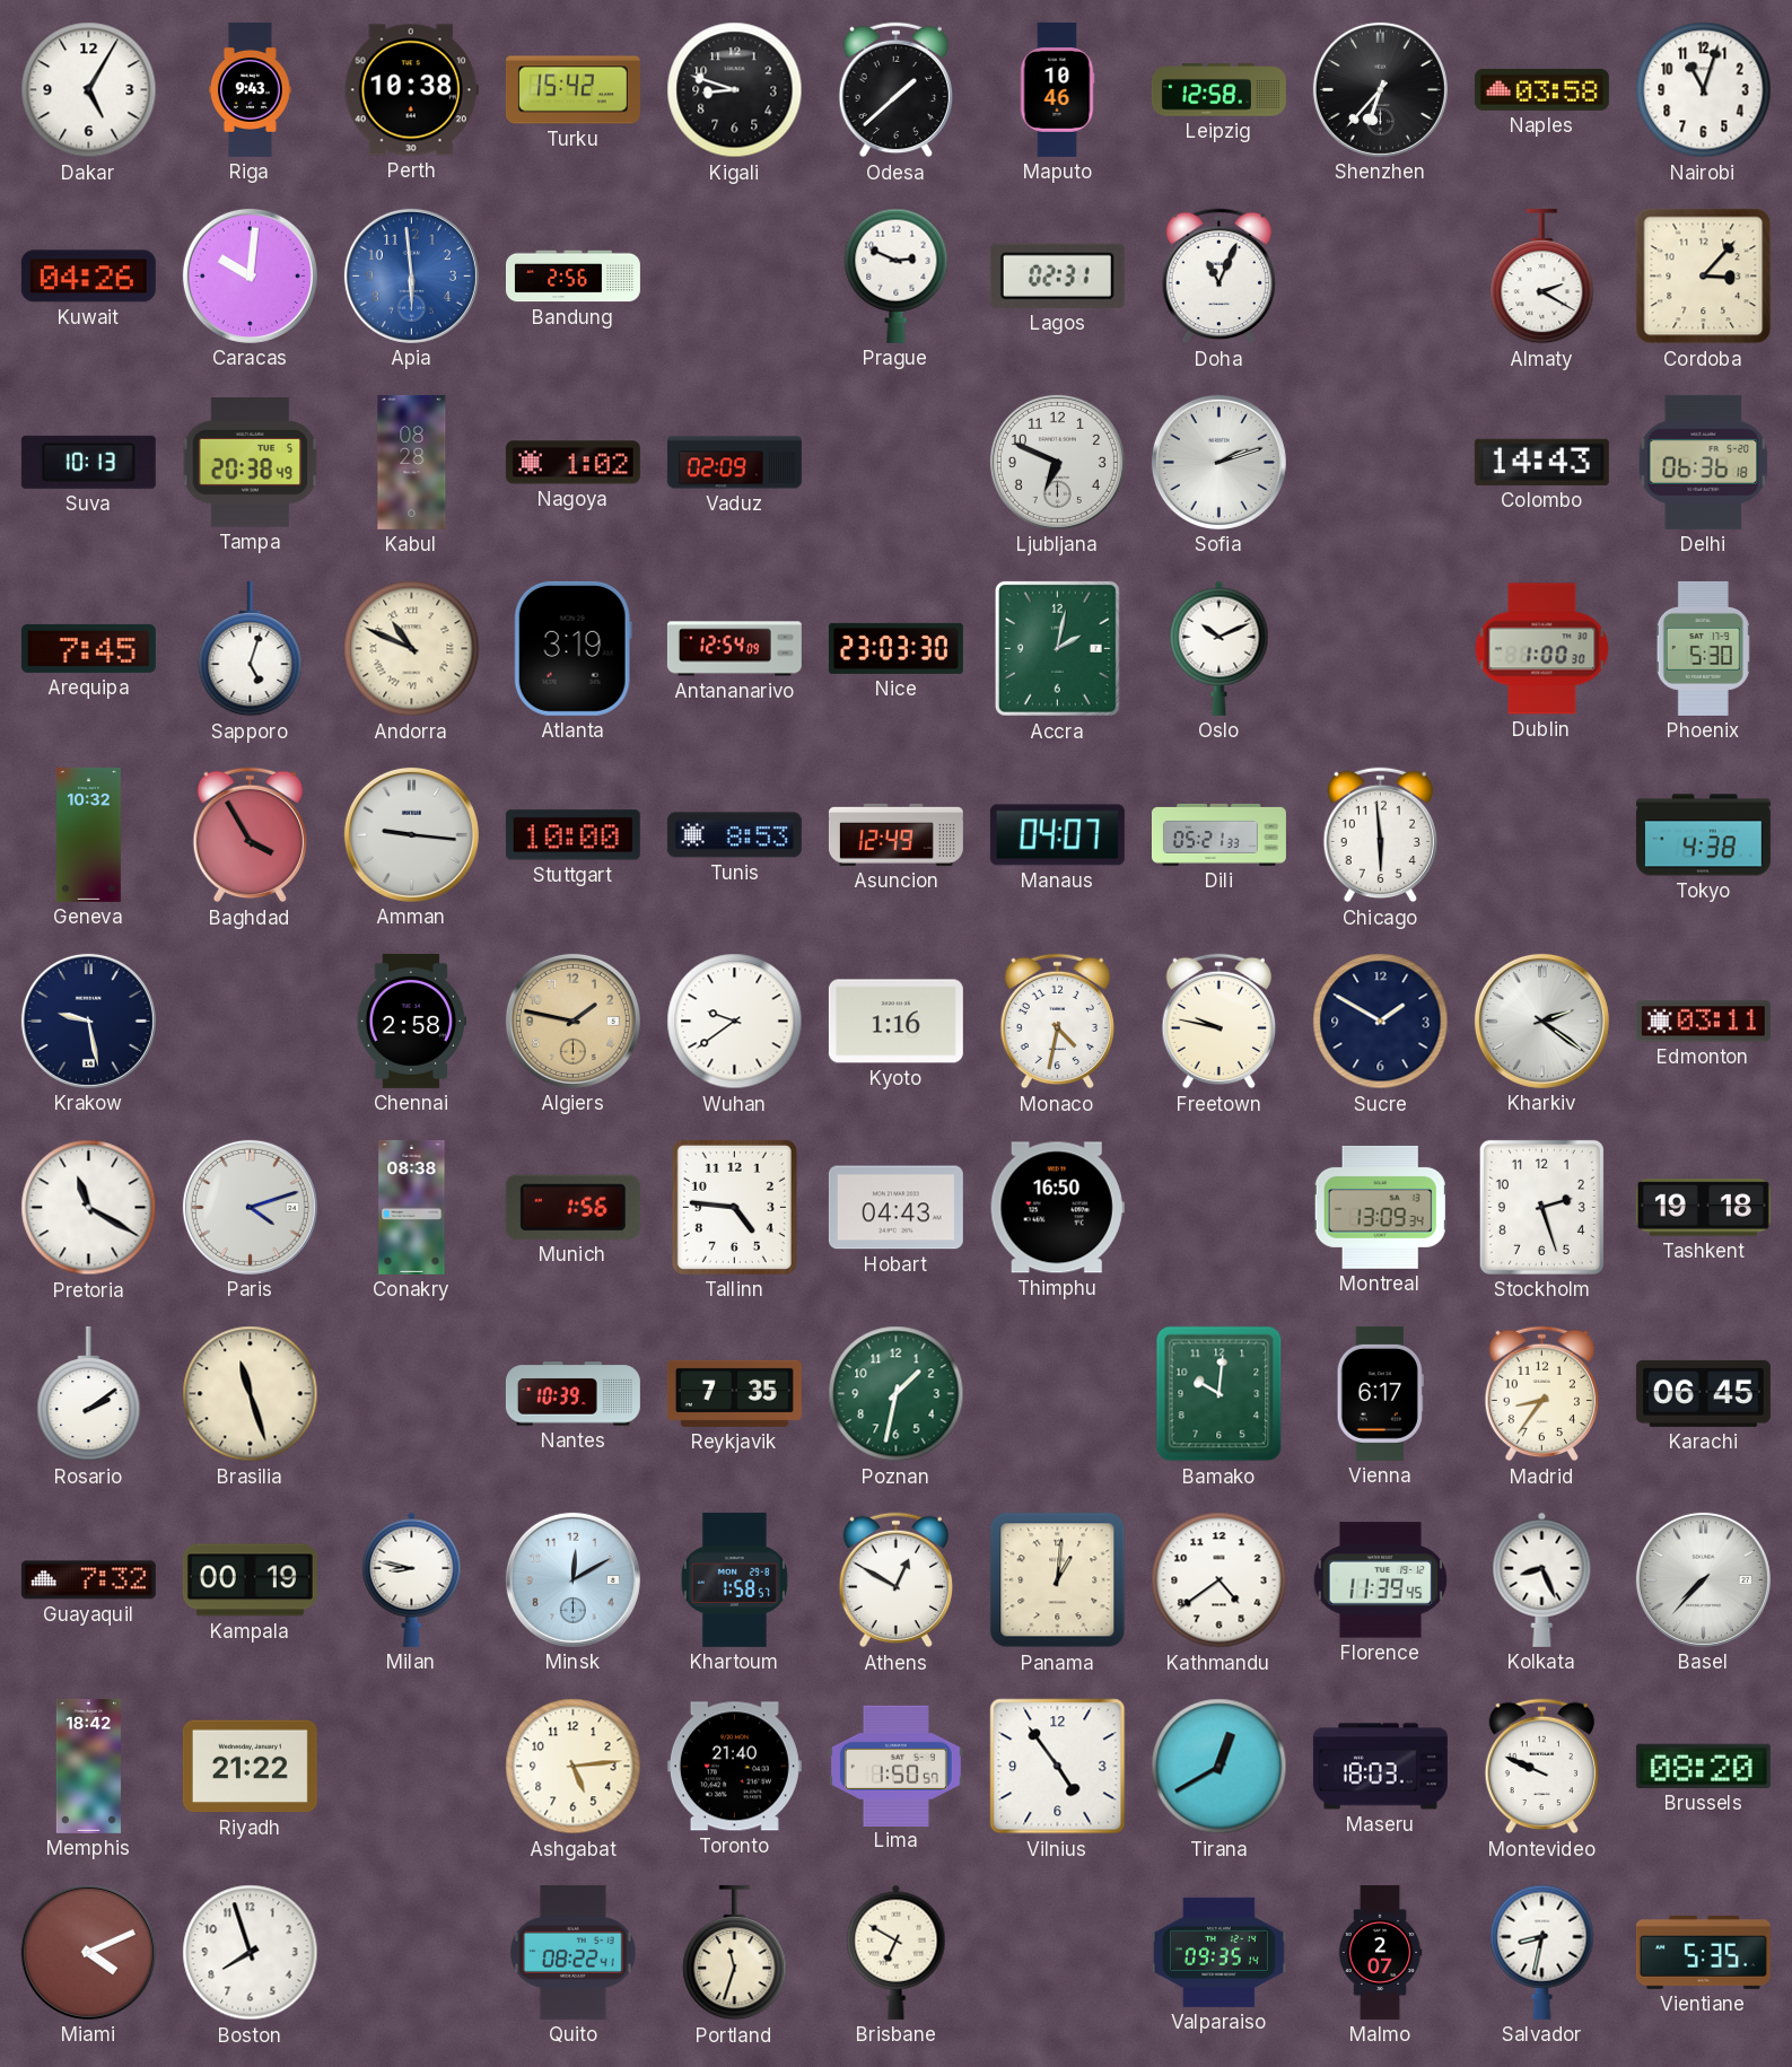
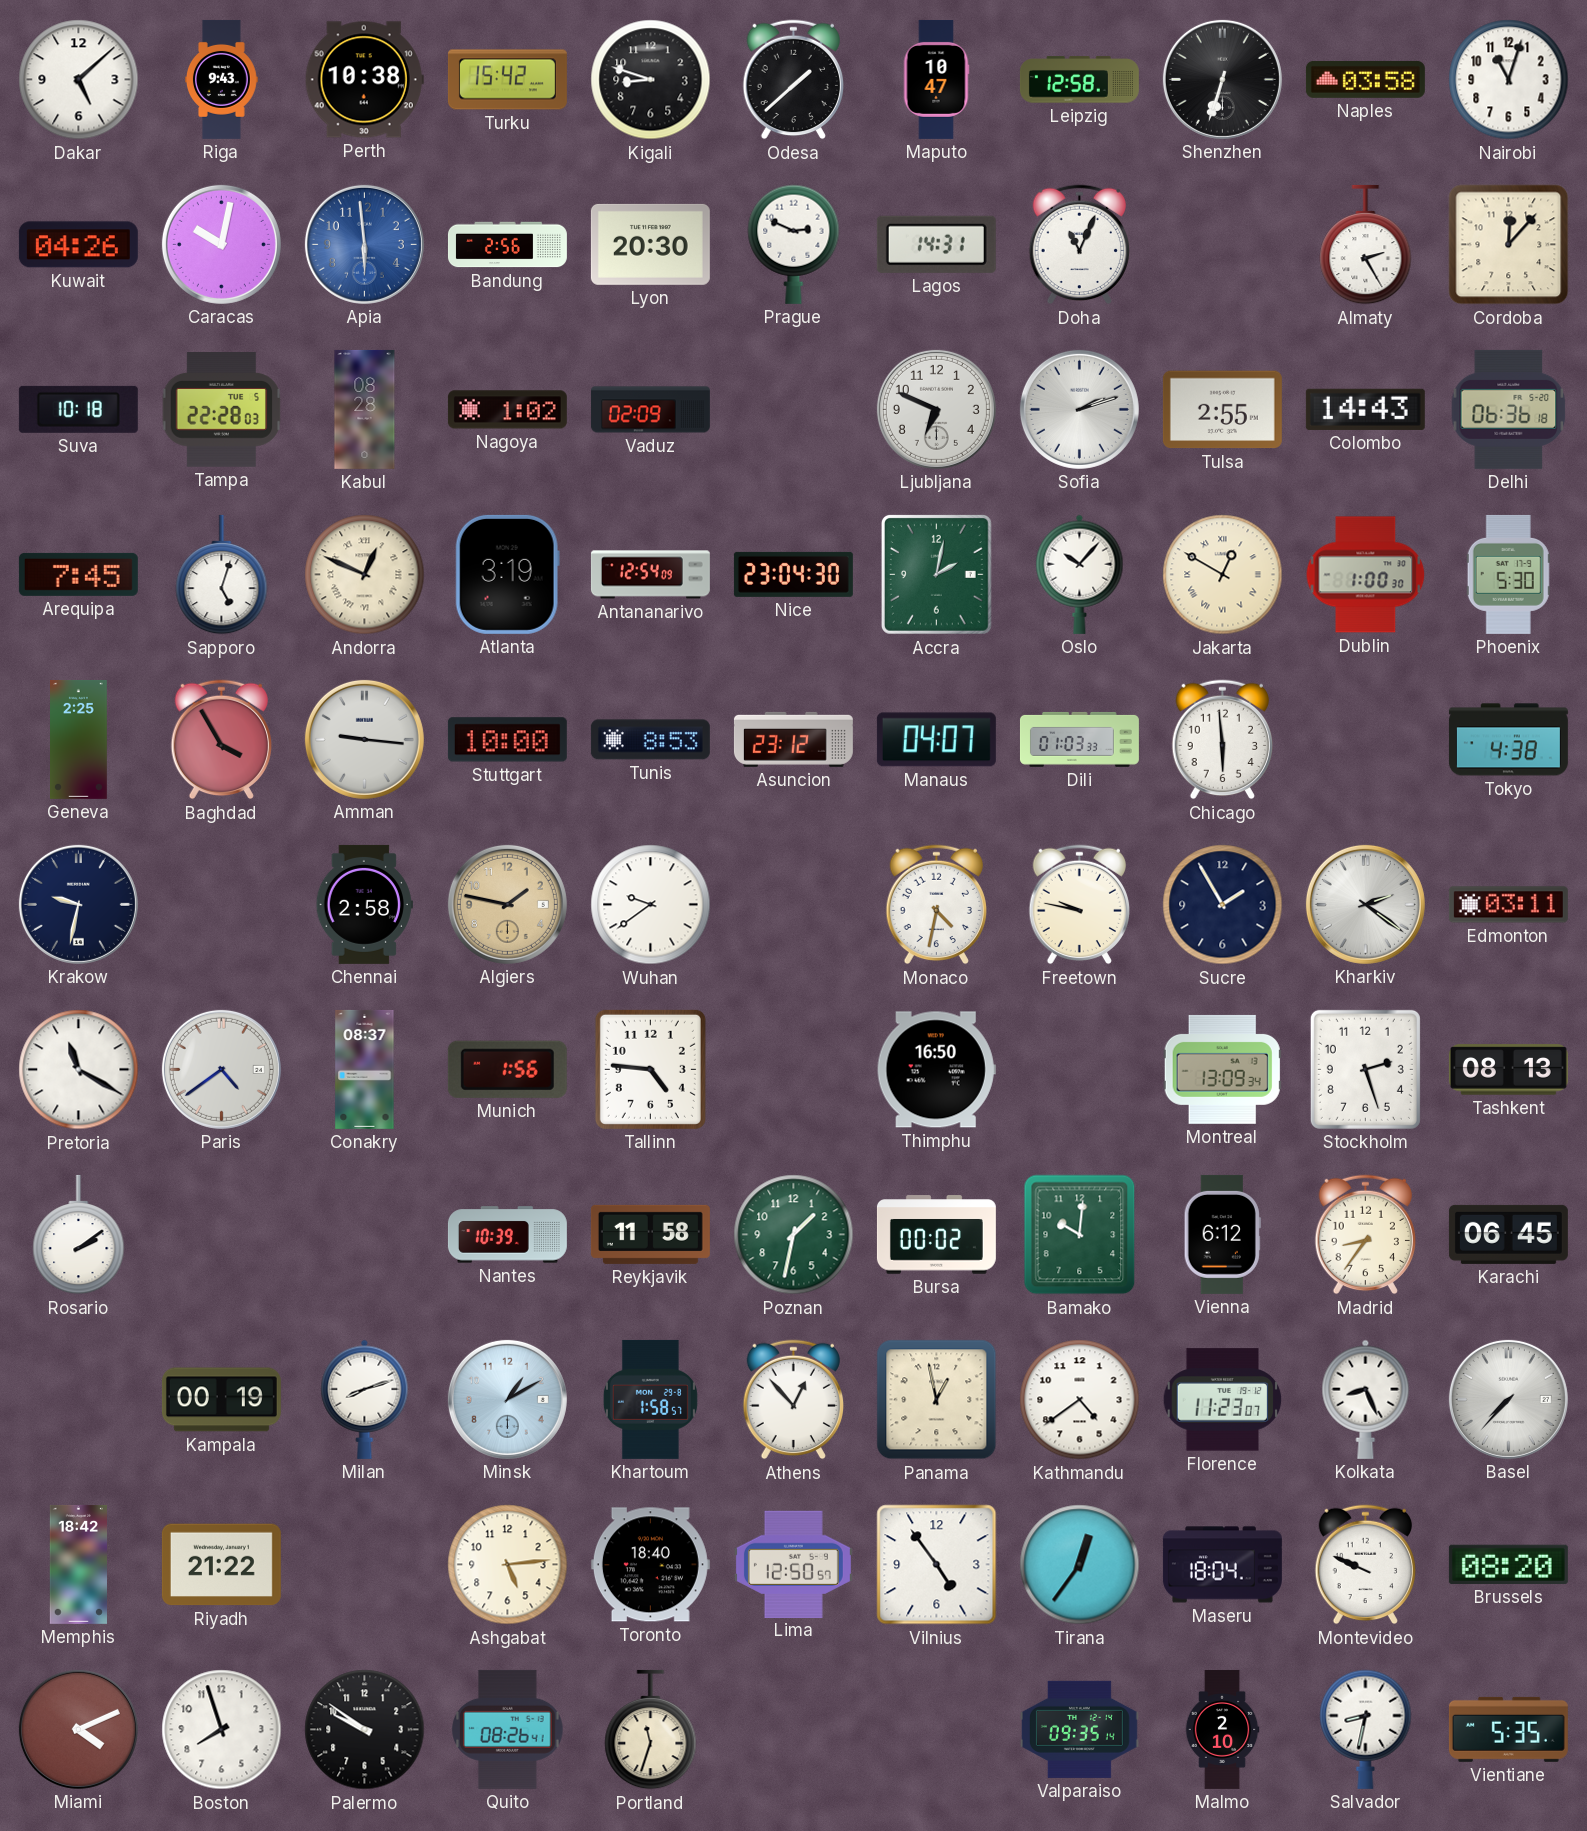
Dakar: 5:05 -> 5:08
Maputo: 10:46 -> 10:47
Shenzhen: 6:37 -> 6:33
Caracas: 10:01 -> 10:02
Lyon: none -> 20:30
Lagos: 02:31 -> 14:31
Almaty: 2:20 -> 2:25
Cordoba: 3:07 -> 12:07
Suva: 10:13 -> 10:18
Tampa: 20:38 -> 22:28
Tulsa: none -> 2:55
Andorra: 10:49 -> 12:49
Nice: 23:03 -> 23:04
Oslo: 10:11 -> 10:07
Jakarta: none -> 12:50
Geneva: 10:32 -> 2:25
Asuncion: 12:49 -> 23:12
Dili: 05:21 -> 01:03
Krakow: 9:28 -> 9:32
Kyoto: 1:16 -> none
Sucre: 1:50 -> 1:55
Paris: 4:12 -> 4:39
Conakry: 08:38 -> 08:37
Hobart: 04:43 -> none
Tashkent: 19:18 -> 08:13
Brasilia: 11:27 -> none
Reykjavik: 7:35 -> 11:58
Bursa: none -> 00:02
Vienna: 6:17 -> 6:12
Guayaquil: 7:32 -> none
Milan: 8:47 -> 8:12
Minsk: 12:10 -> 1:10
Athens: 12:50 -> 12:53
Panama: 1:01 -> 12:58
Florence: 11:39 -> 11:23
Toronto: 21:40 -> 18:40
Lima: 1:50 -> 12:50
Tirana: 12:40 -> 12:36
Maseru: 18:03 -> 18:04
Palermo: none -> 9:51
Quito: 08:22 -> 08:26
Brisbane: 6:50 -> none
Malmo: 2:07 -> 2:10
